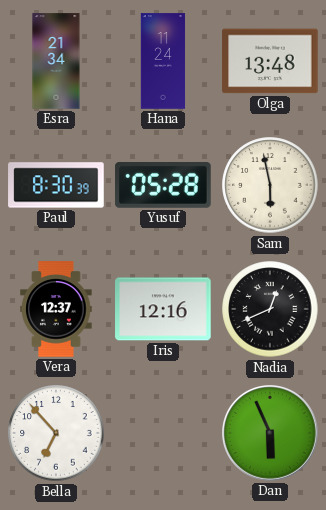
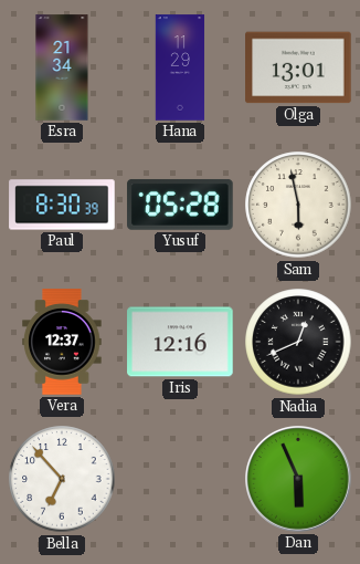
Hana: 11:24 -> 11:29
Olga: 13:48 -> 13:01
